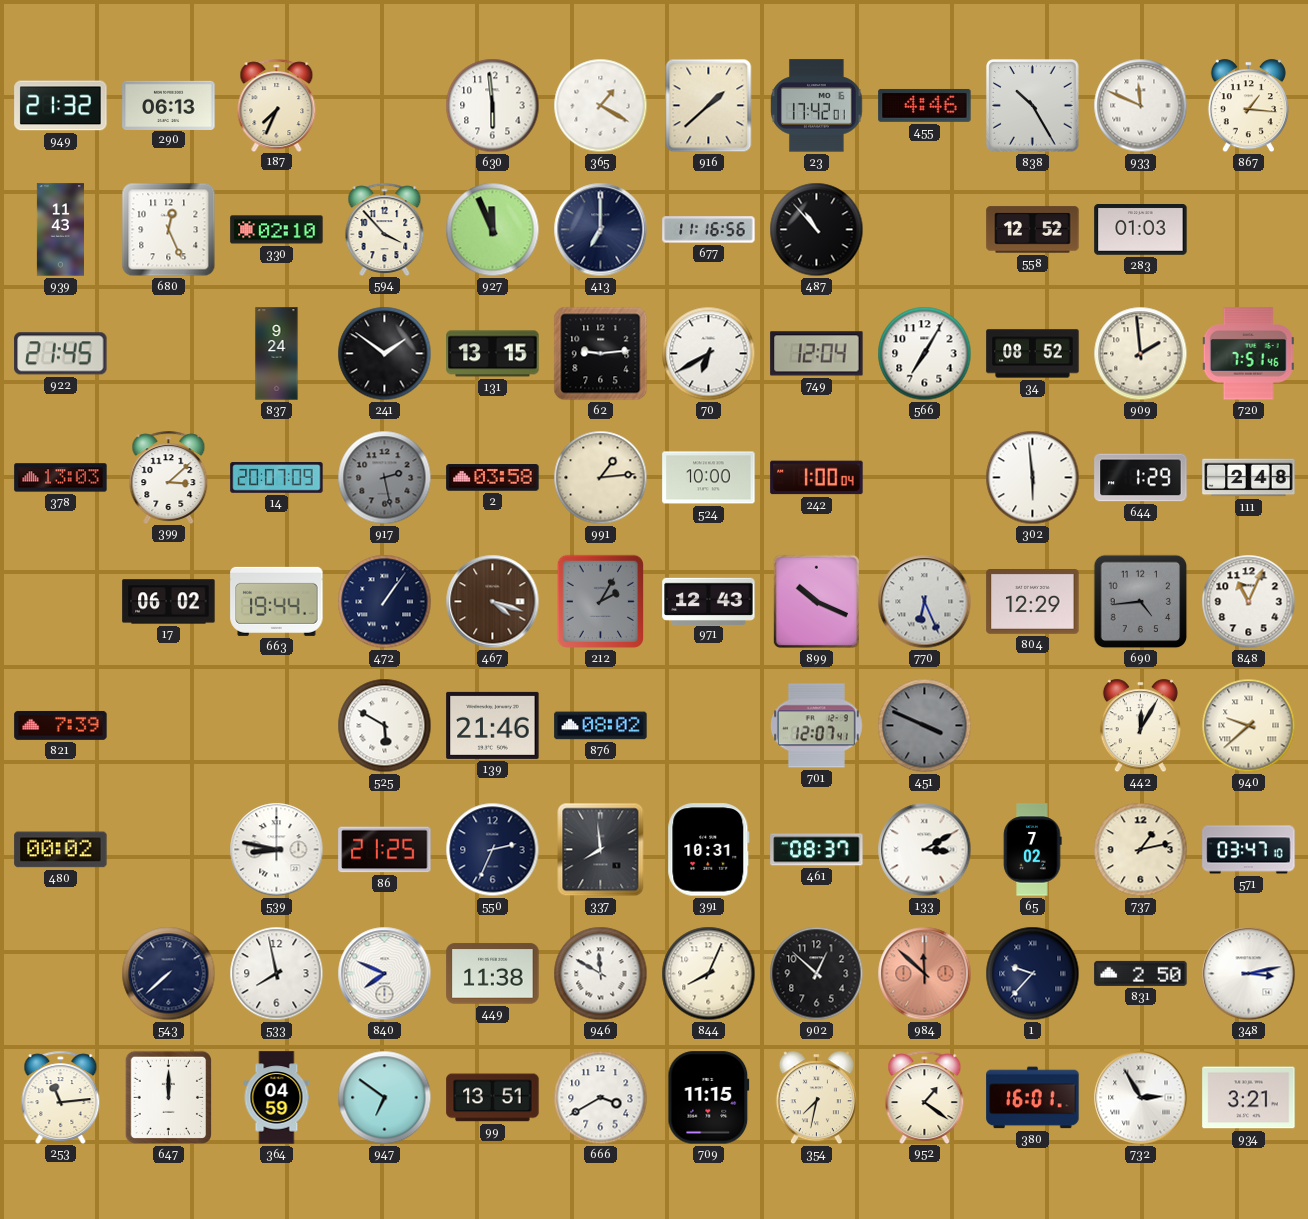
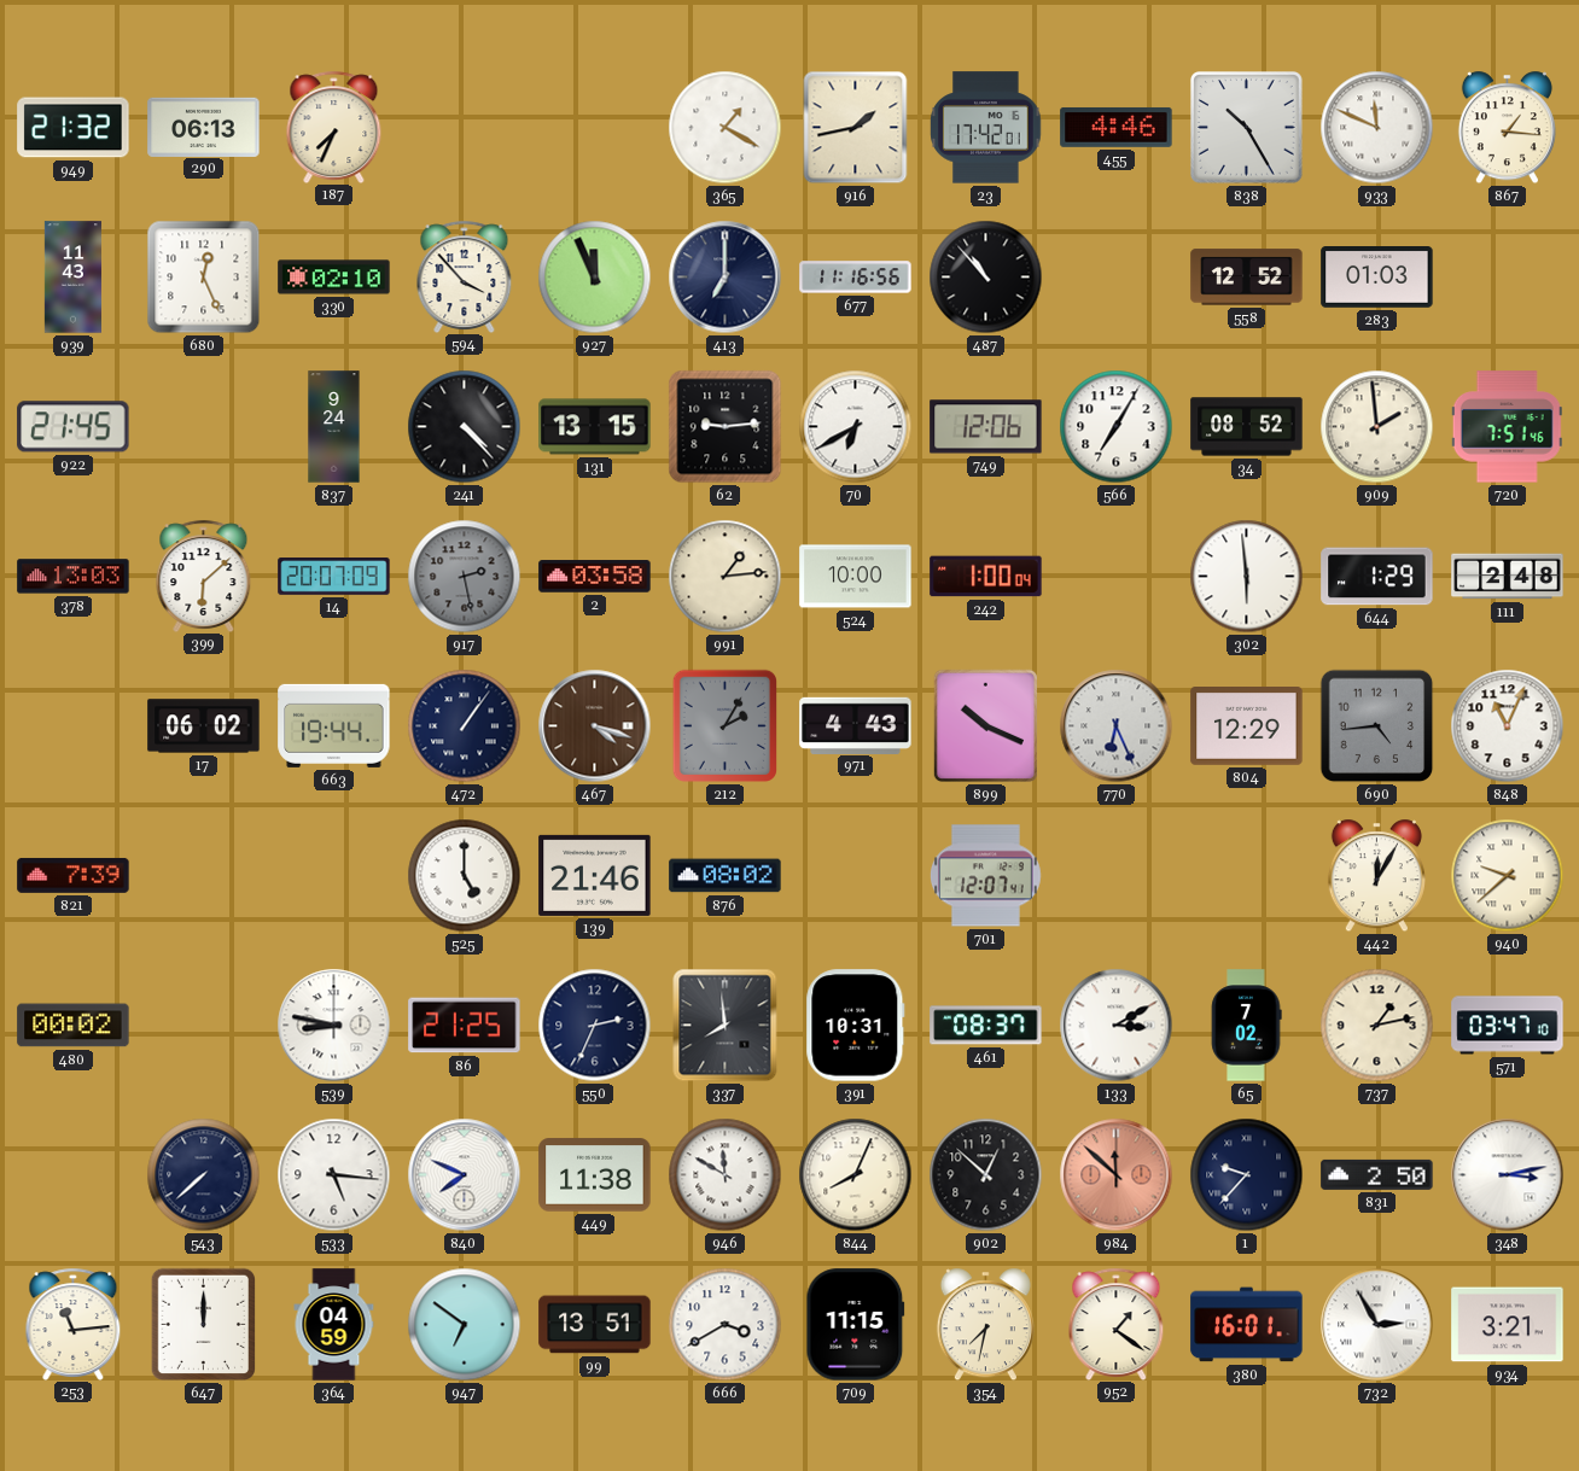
630: 5:59 -> none
916: 1:38 -> 1:43
241: 1:51 -> 4:23
749: 12:04 -> 12:06
399: 3:08 -> 6:08
971: 12:43 -> 4:43
525: 5:50 -> 5:00
451: 3:49 -> none
533: 7:58 -> 5:16
